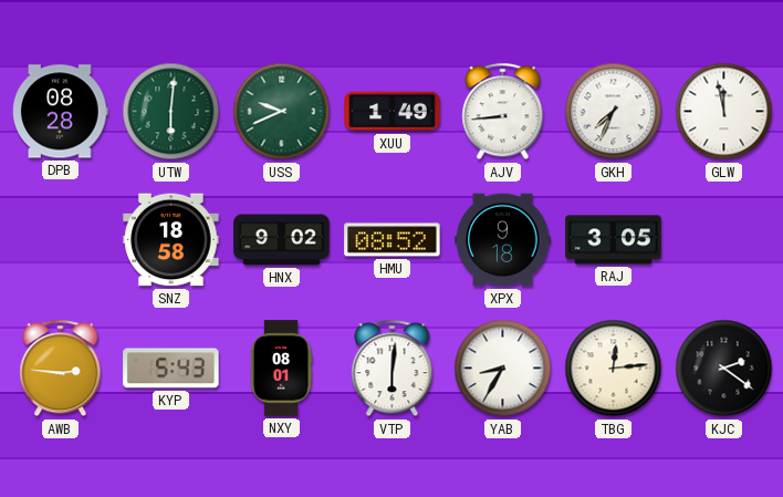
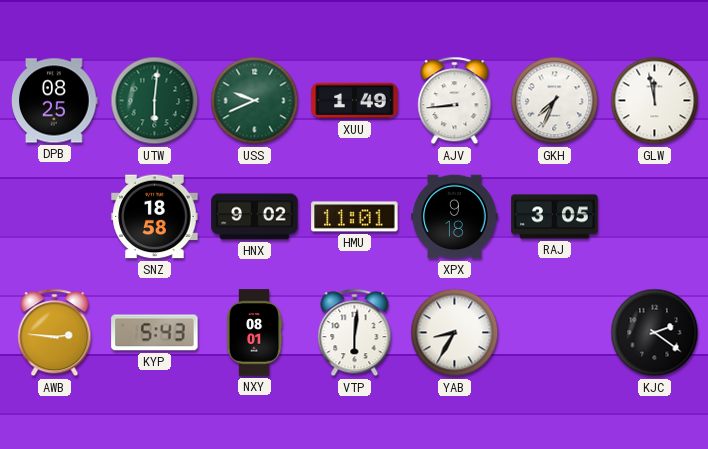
DPB: 08:28 -> 08:25
HMU: 08:52 -> 11:01
TBG: 12:14 -> none
